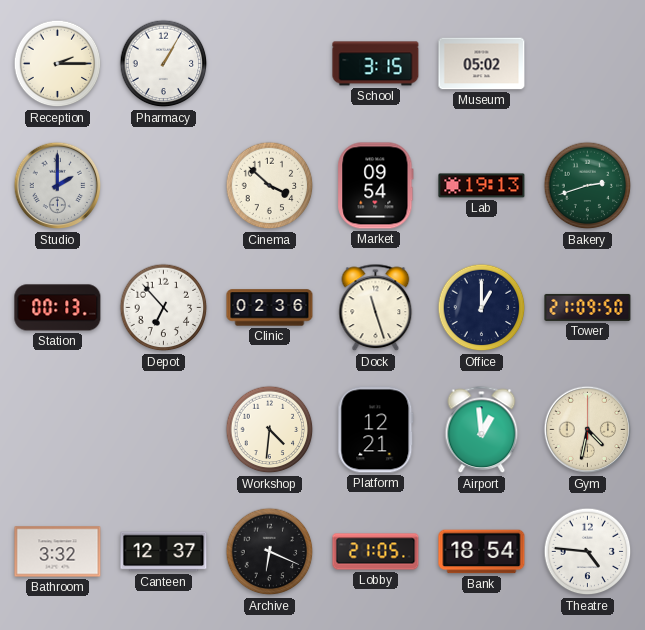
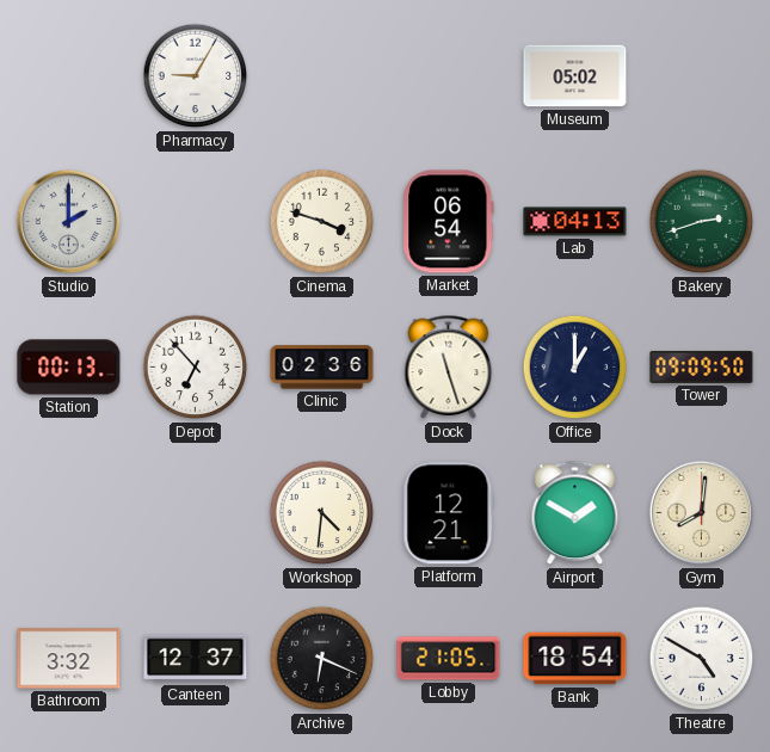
Reception: 2:15 -> none
Pharmacy: 1:05 -> 9:05
School: 3:15 -> none
Cinema: 3:52 -> 3:48
Market: 09:54 -> 06:54
Lab: 19:13 -> 04:13
Tower: 21:09 -> 09:09
Airport: 12:59 -> 1:50
Gym: 4:32 -> 8:01
Theatre: 4:46 -> 4:50
